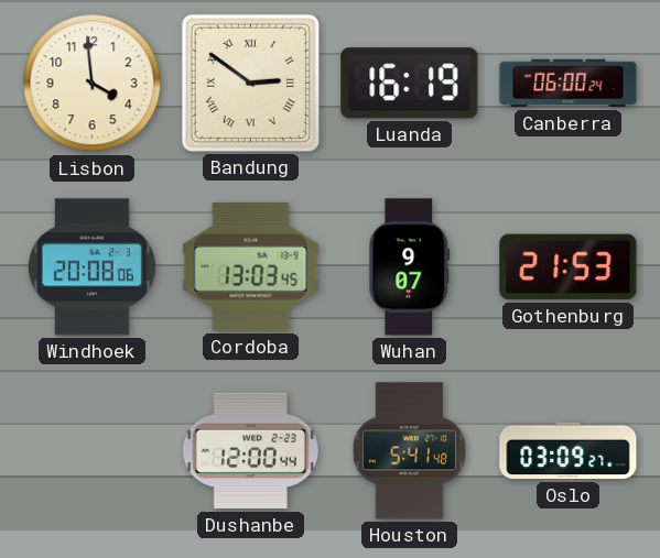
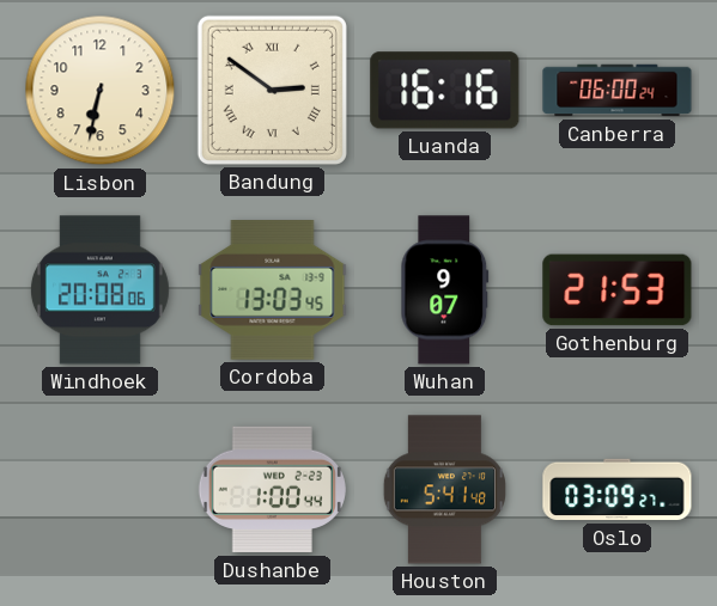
Lisbon: 3:59 -> 6:32
Luanda: 16:19 -> 16:16
Dushanbe: 12:00 -> 1:00
